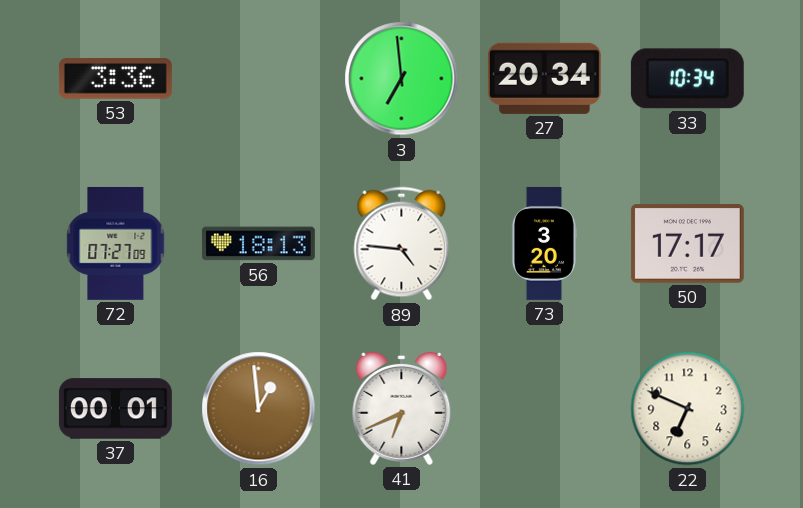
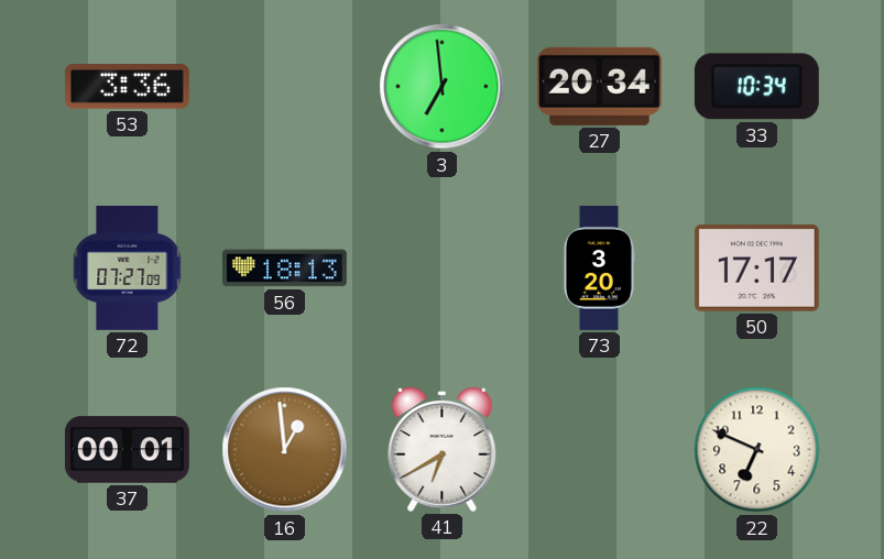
89: 4:46 -> none
41: 6:41 -> 6:40
